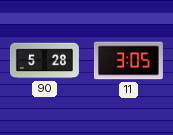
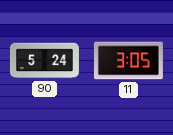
90: 5:28 -> 5:24
